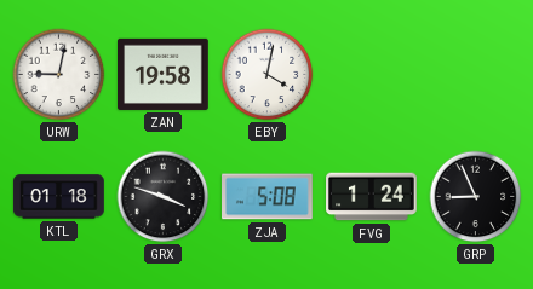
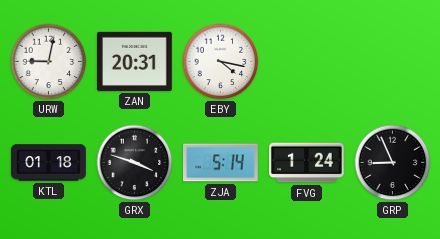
ZAN: 19:58 -> 20:31
EBY: 4:02 -> 4:17
ZJA: 5:08 -> 5:14
